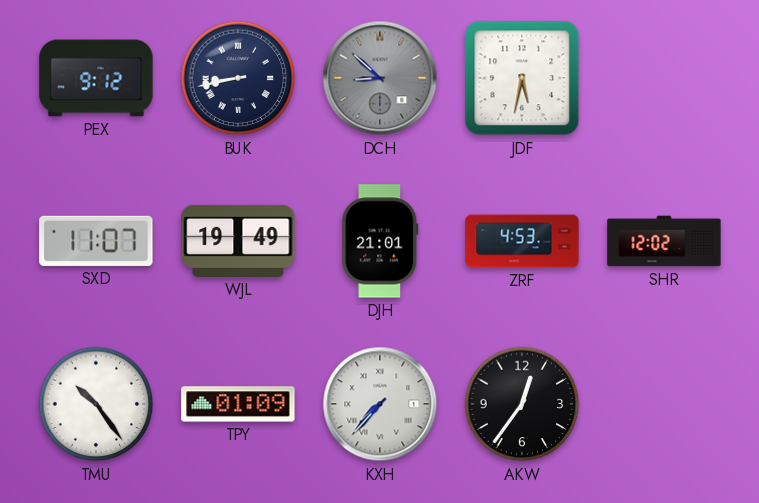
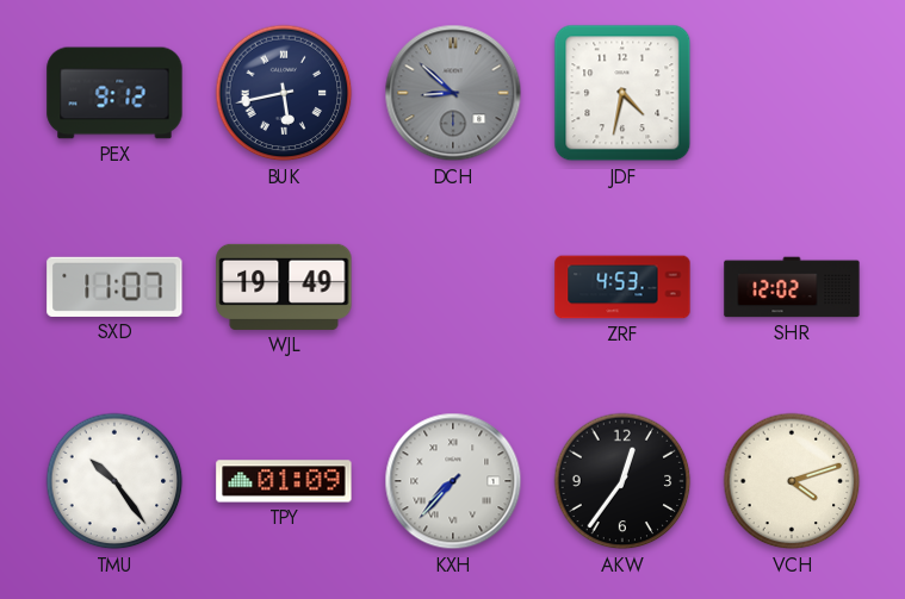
BUK: 8:43 -> 5:43
JDF: 5:32 -> 4:32
DJH: 21:01 -> none
VCH: none -> 4:12
